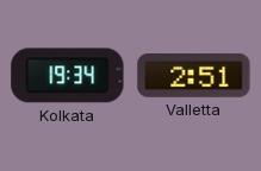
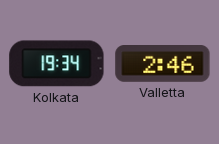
Valletta: 2:51 -> 2:46
